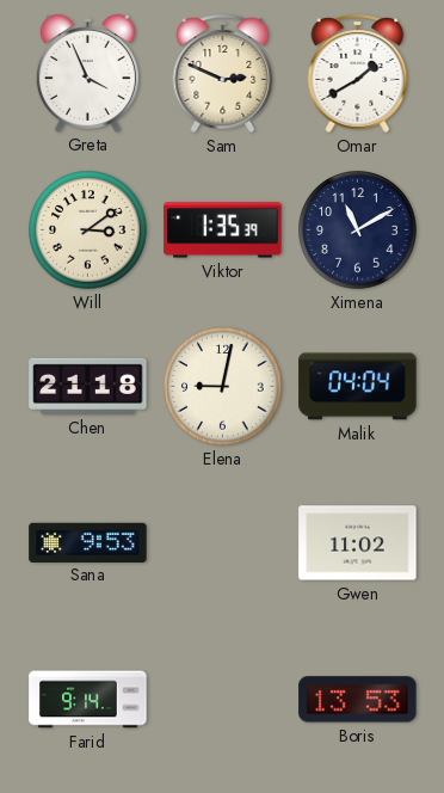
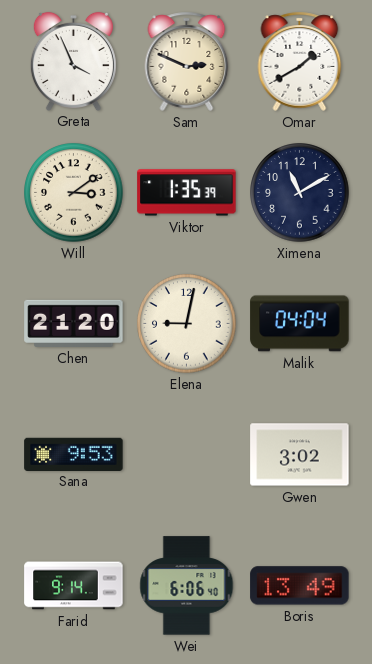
Chen: 21:18 -> 21:20
Gwen: 11:02 -> 3:02
Wei: none -> 6:06
Boris: 13:53 -> 13:49
